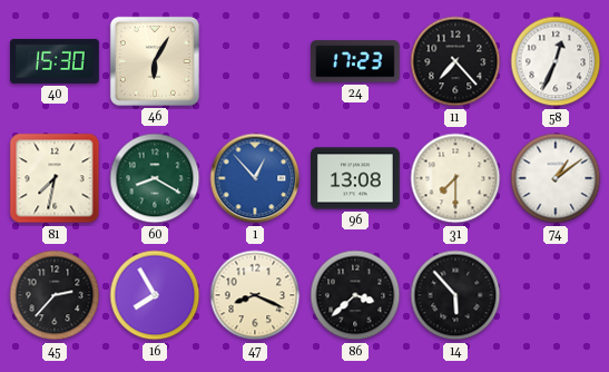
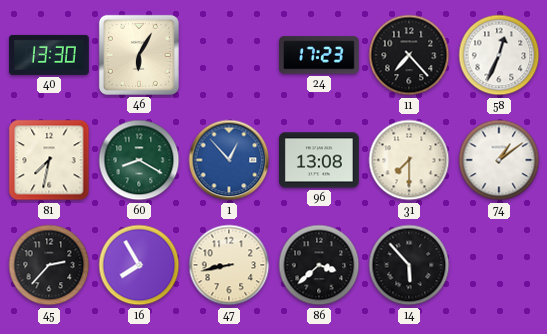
40: 15:30 -> 13:30
47: 8:19 -> 8:43
